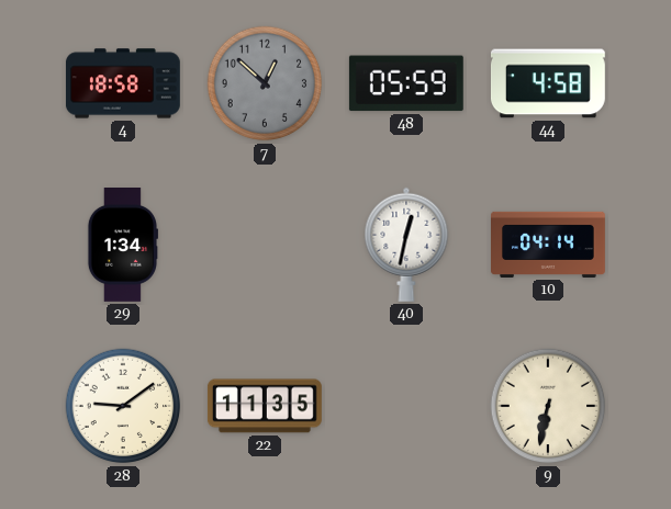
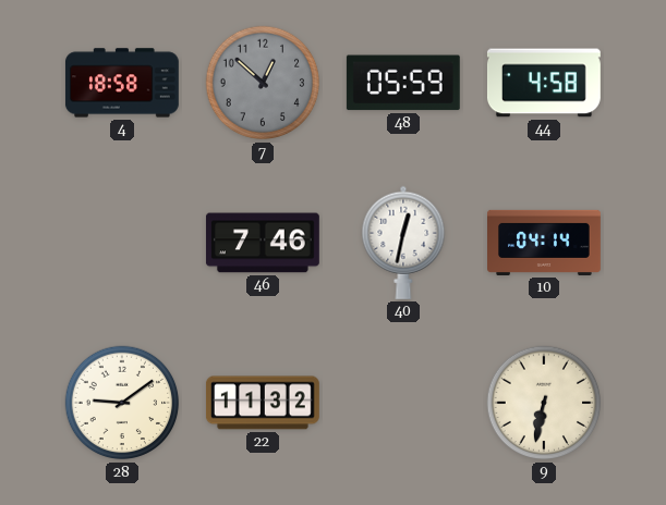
29: 1:34 -> none
46: none -> 7:46
22: 11:35 -> 11:32
